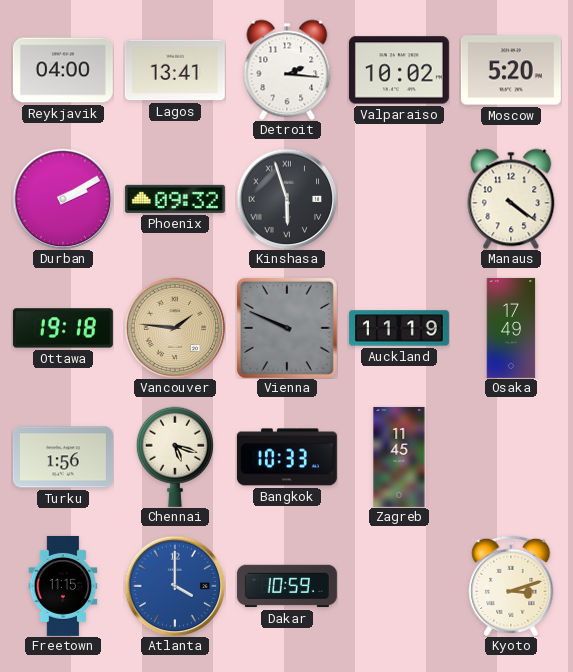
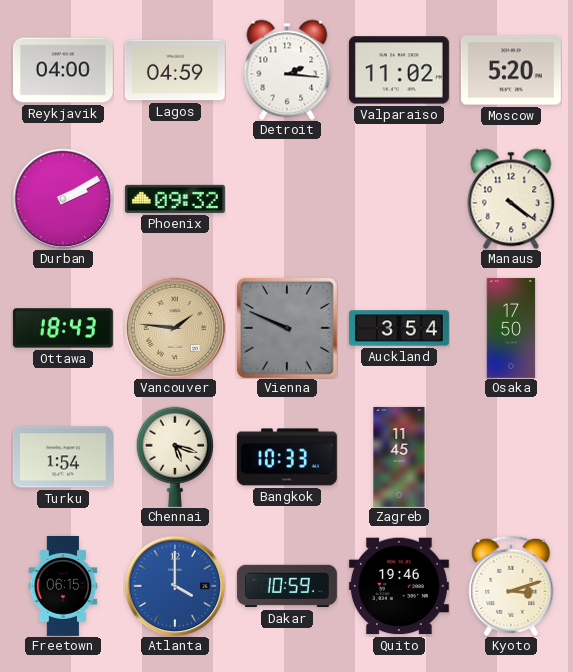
Lagos: 13:41 -> 04:59
Valparaiso: 10:02 -> 11:02
Kinshasa: 5:57 -> none
Ottawa: 19:18 -> 18:43
Auckland: 11:19 -> 3:54
Osaka: 17:49 -> 17:50
Turku: 1:56 -> 1:54
Freetown: 11:15 -> 06:15
Quito: none -> 19:46
